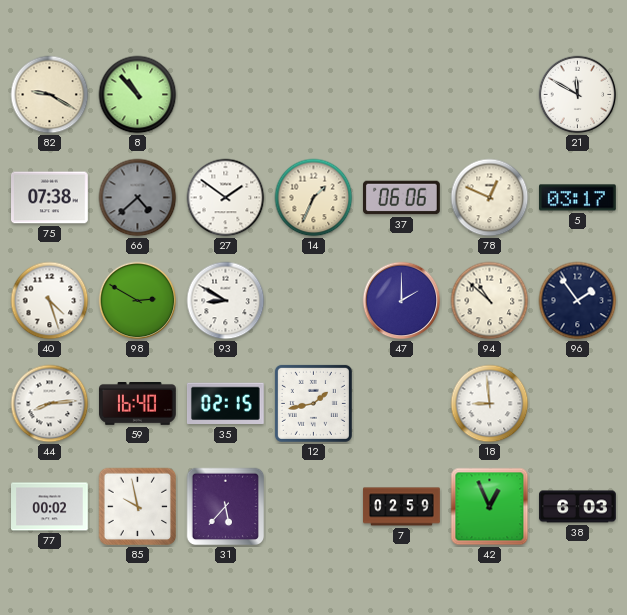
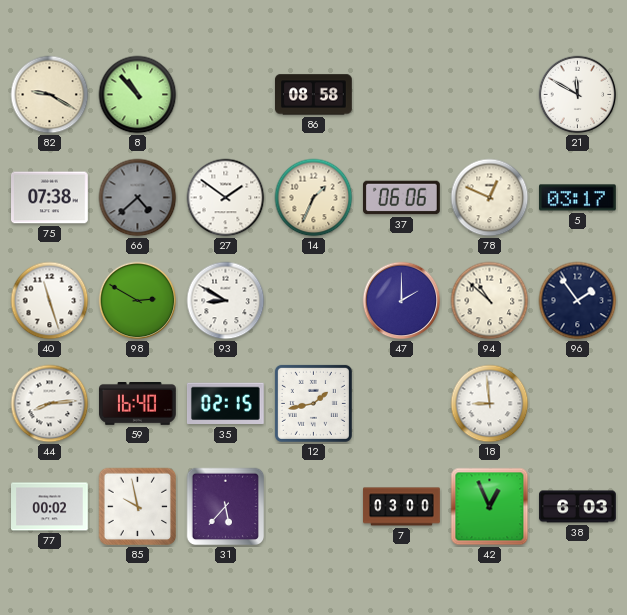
86: none -> 08:58
40: 4:27 -> 11:27
7: 02:59 -> 03:00
